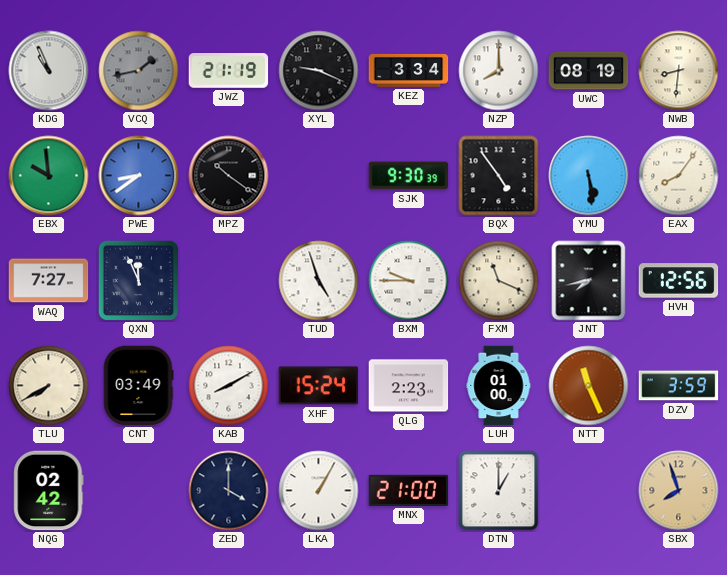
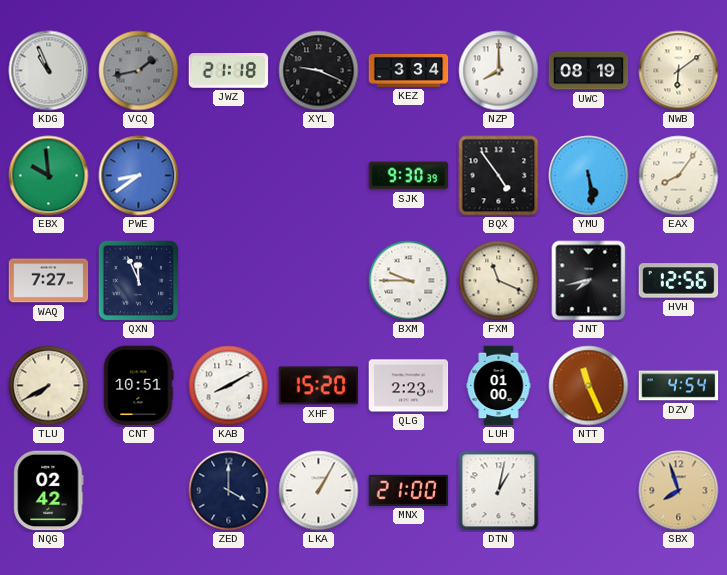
JWZ: 21:19 -> 21:18
NWB: 8:31 -> 6:09
MPZ: 10:21 -> none
TUD: 4:57 -> none
CNT: 03:49 -> 10:51
XHF: 15:24 -> 15:20
DZV: 3:59 -> 4:54
DTN: 1:00 -> 1:02
